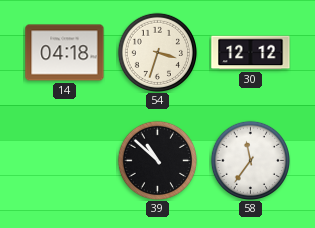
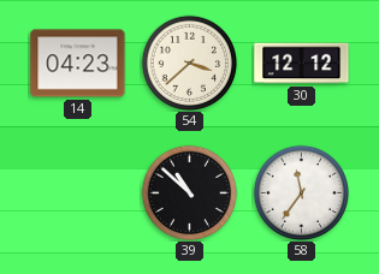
14: 04:18 -> 04:23
54: 3:33 -> 3:38
